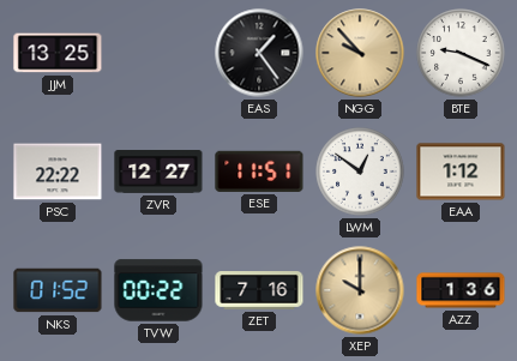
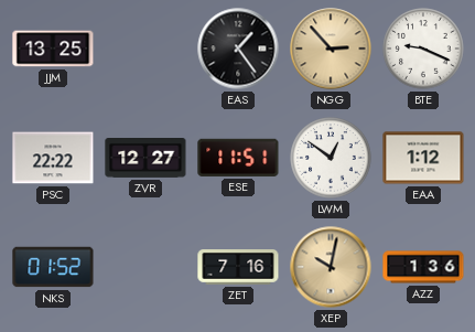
NGG: 9:53 -> 2:53
TVW: 00:22 -> none
XEP: 10:00 -> 10:02
